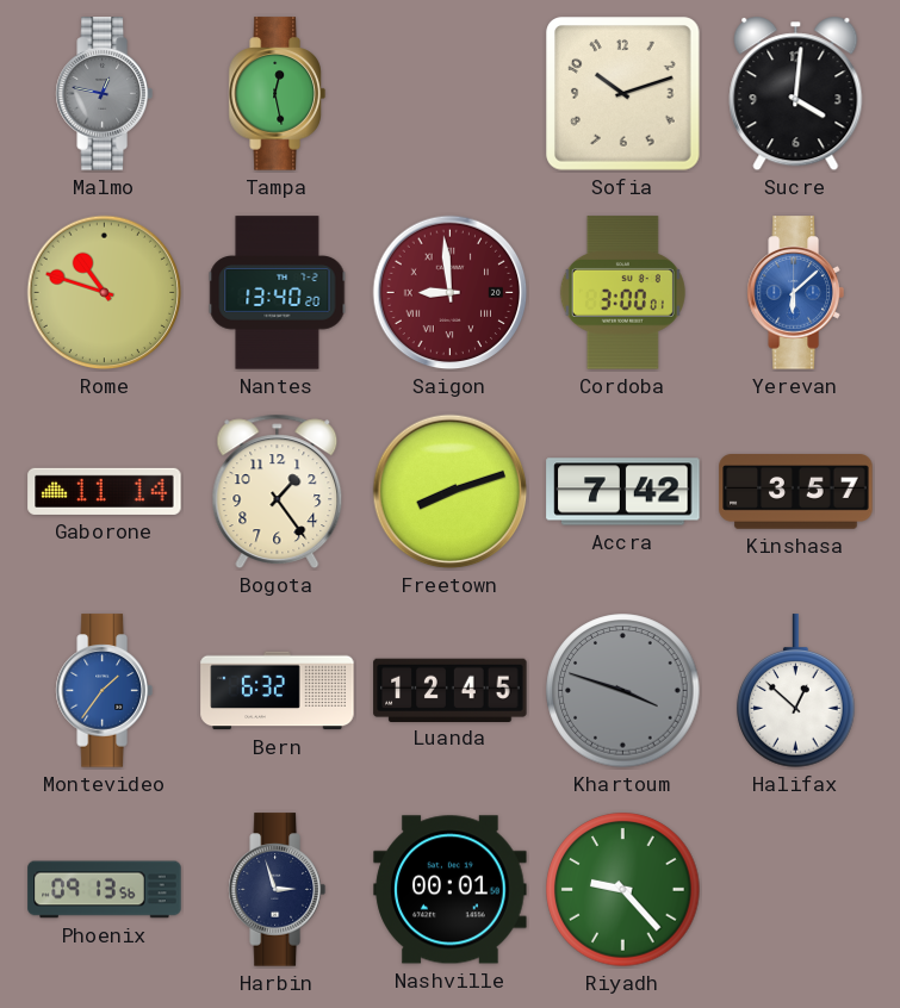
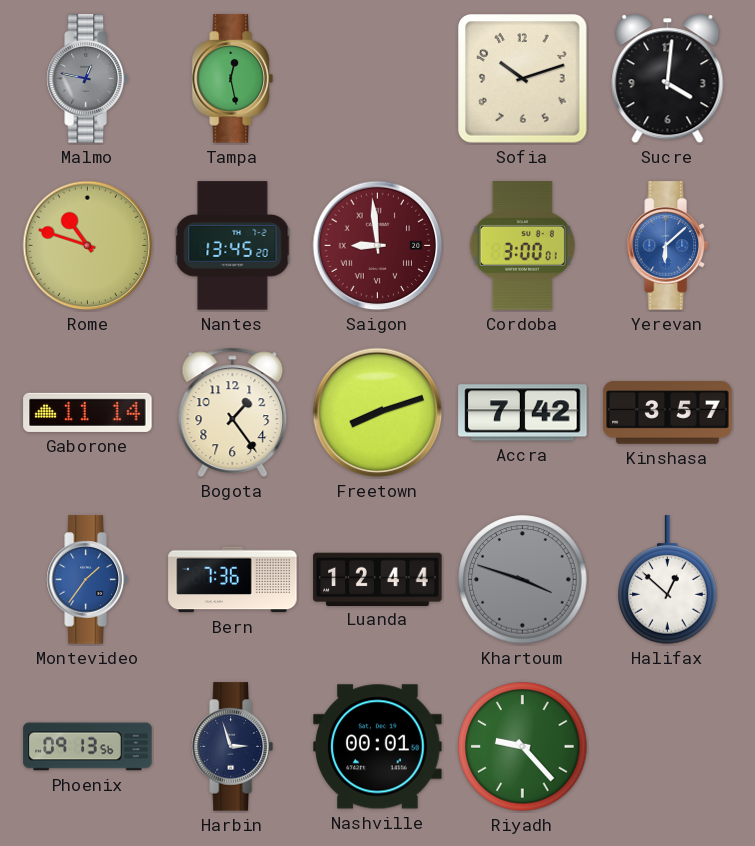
Nantes: 13:40 -> 13:45
Bern: 6:32 -> 7:36
Luanda: 12:45 -> 12:44
